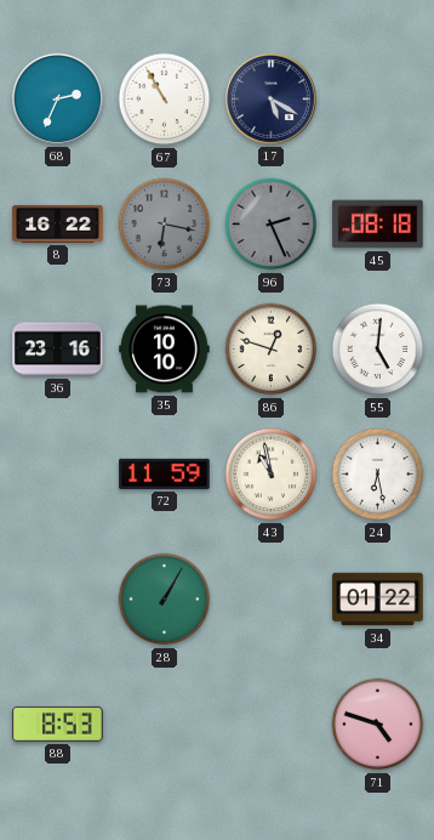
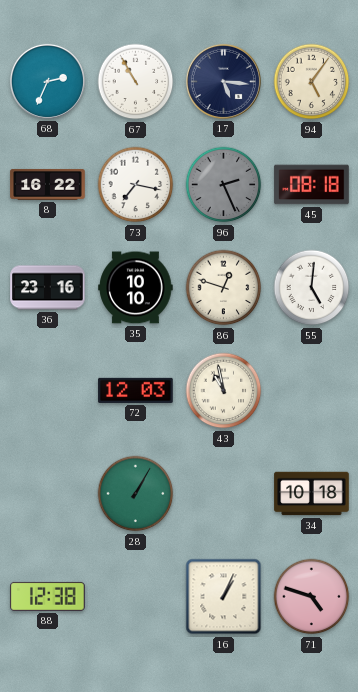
17: 5:20 -> 5:16
94: none -> 5:06
73: 6:17 -> 7:17
73 dial: grey -> white
72: 11:59 -> 12:03
24: 6:28 -> none
34: 01:22 -> 10:18
88: 8:53 -> 12:38
16: none -> 1:04
